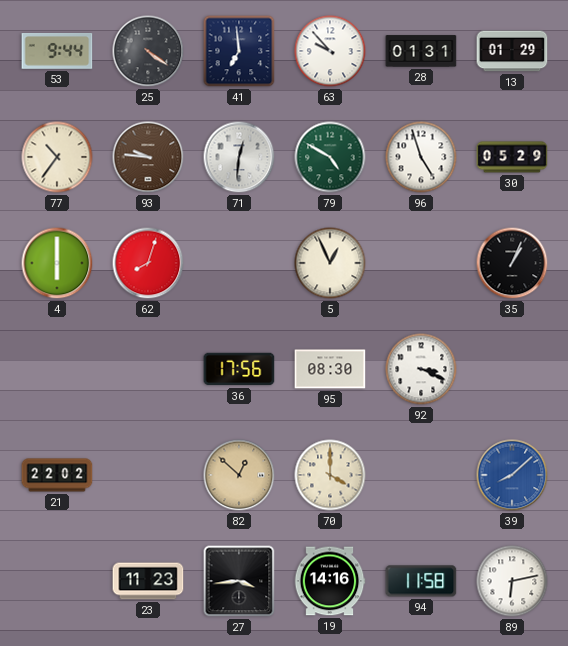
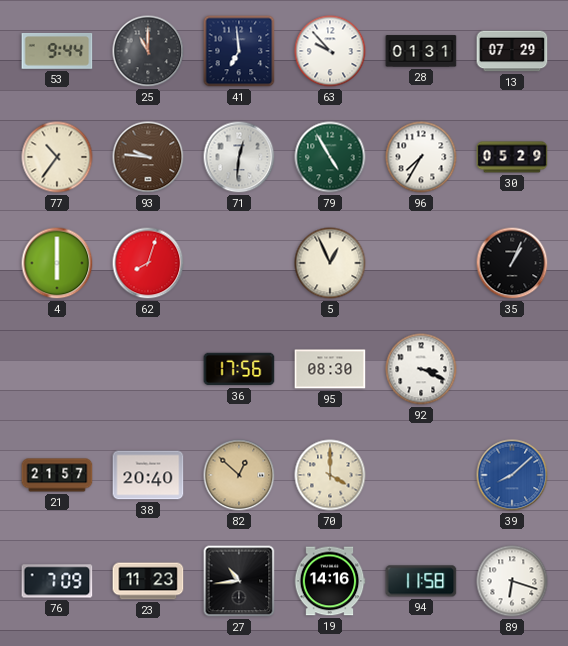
25: 4:21 -> 11:00
13: 01:29 -> 07:29
79: 4:50 -> 4:55
96: 4:57 -> 7:35
21: 22:02 -> 21:57
38: none -> 20:40
76: none -> 7:09
27: 3:44 -> 10:44
89: 6:13 -> 6:18
